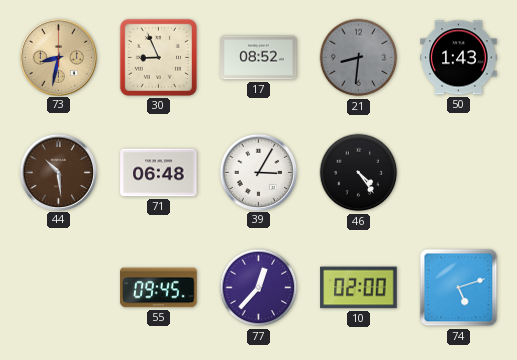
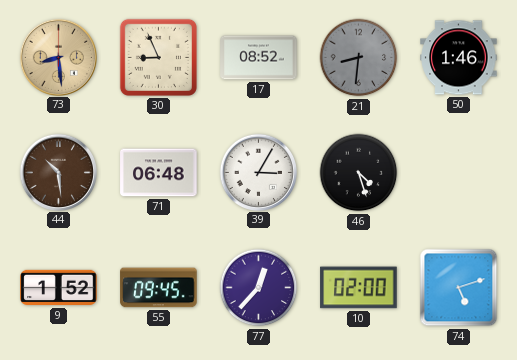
73: 8:32 -> 8:29
50: 1:43 -> 1:46
46: 4:24 -> 4:27
9: none -> 1:52
